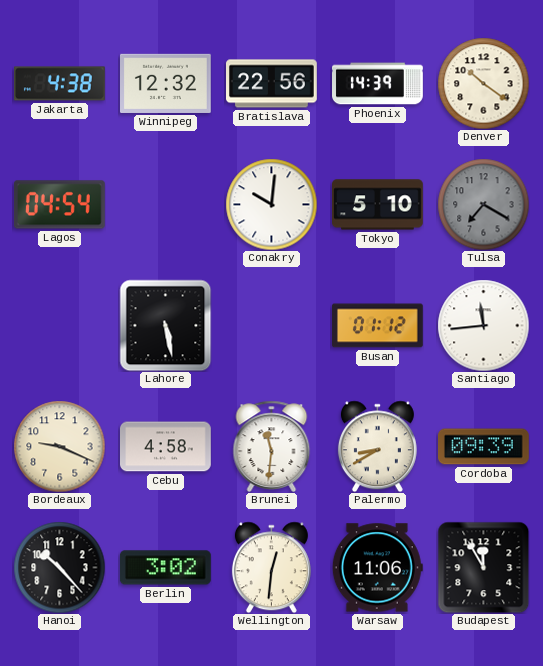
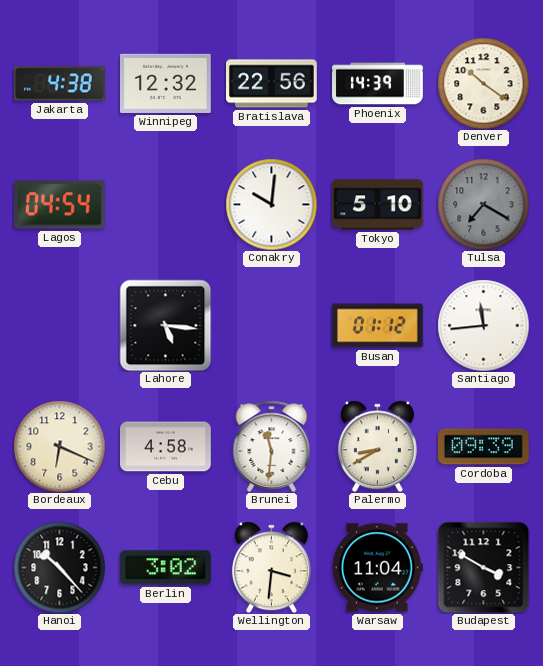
Lahore: 5:28 -> 5:16
Bordeaux: 9:19 -> 6:19
Wellington: 12:31 -> 3:31
Warsaw: 11:06 -> 11:04
Budapest: 11:55 -> 3:50
